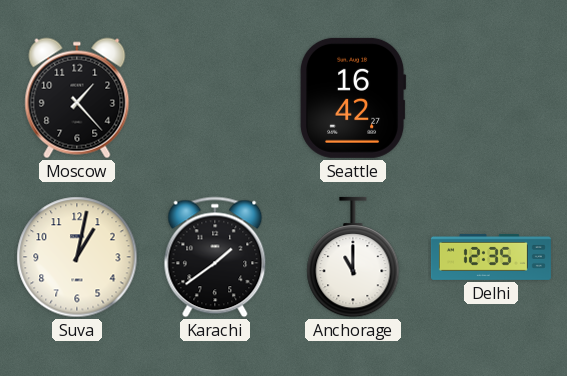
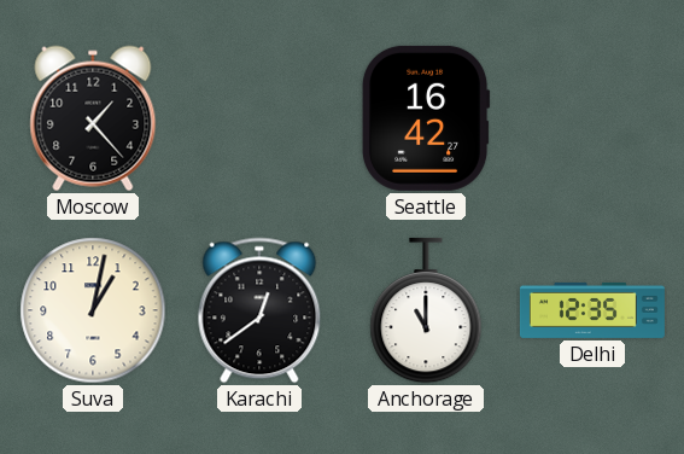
Karachi: 1:39 -> 12:39
